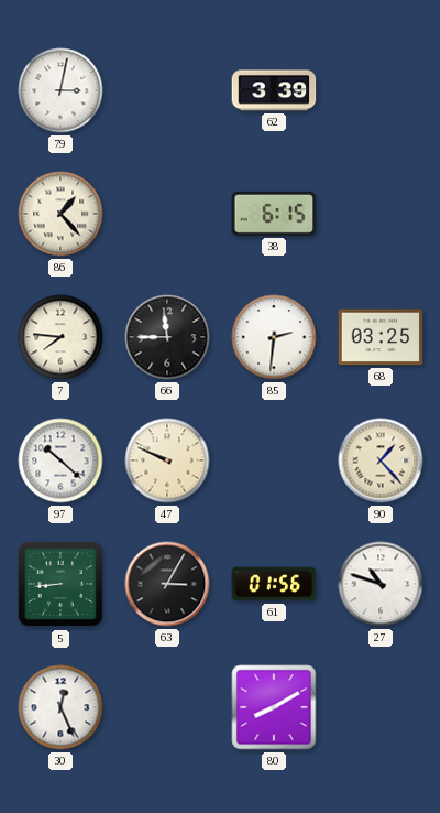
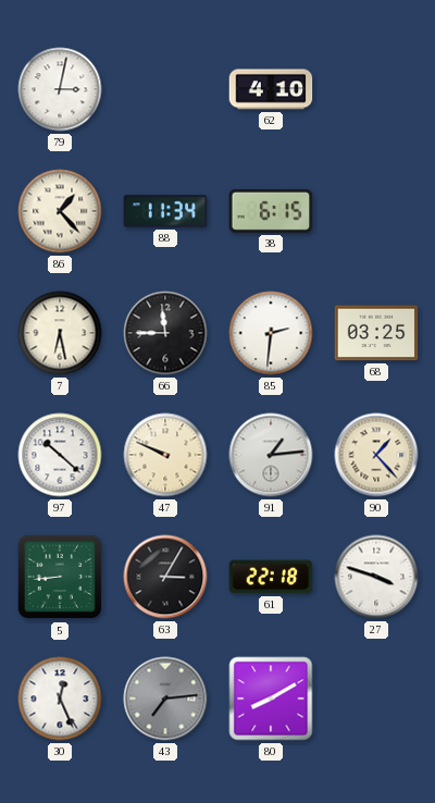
62: 3:39 -> 4:10
88: none -> 11:34
7: 7:46 -> 6:28
91: none -> 1:14
61: 01:56 -> 22:18
27: 10:48 -> 3:48
43: none -> 7:14
